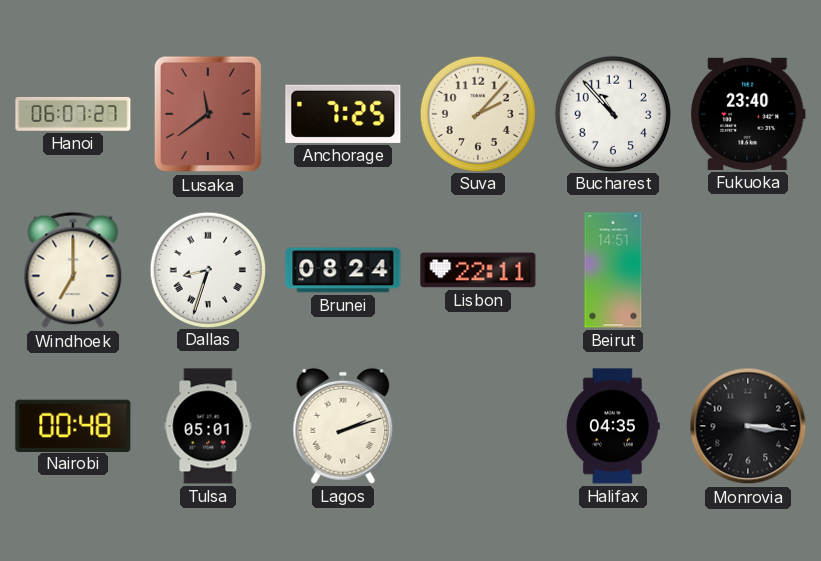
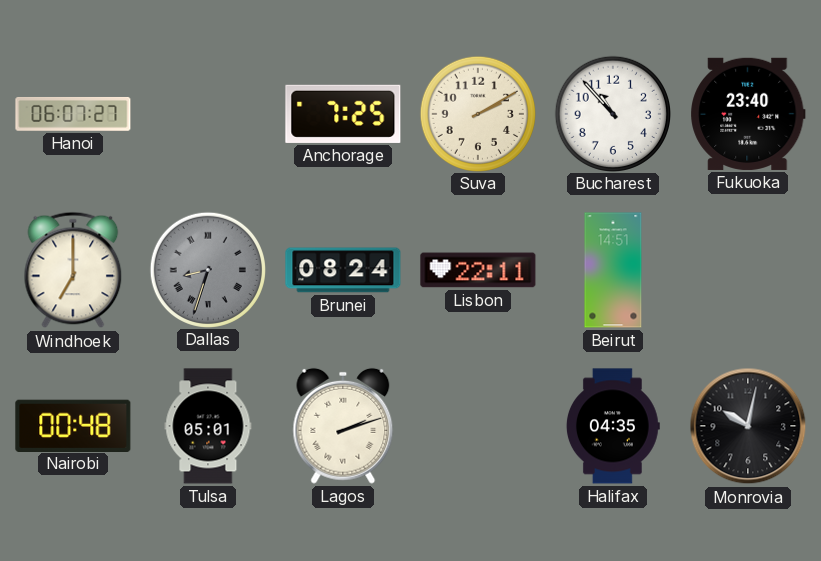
Lusaka: 11:39 -> none
Suva: 2:07 -> 2:10
Dallas dial: white -> grey
Monrovia: 3:16 -> 10:02
